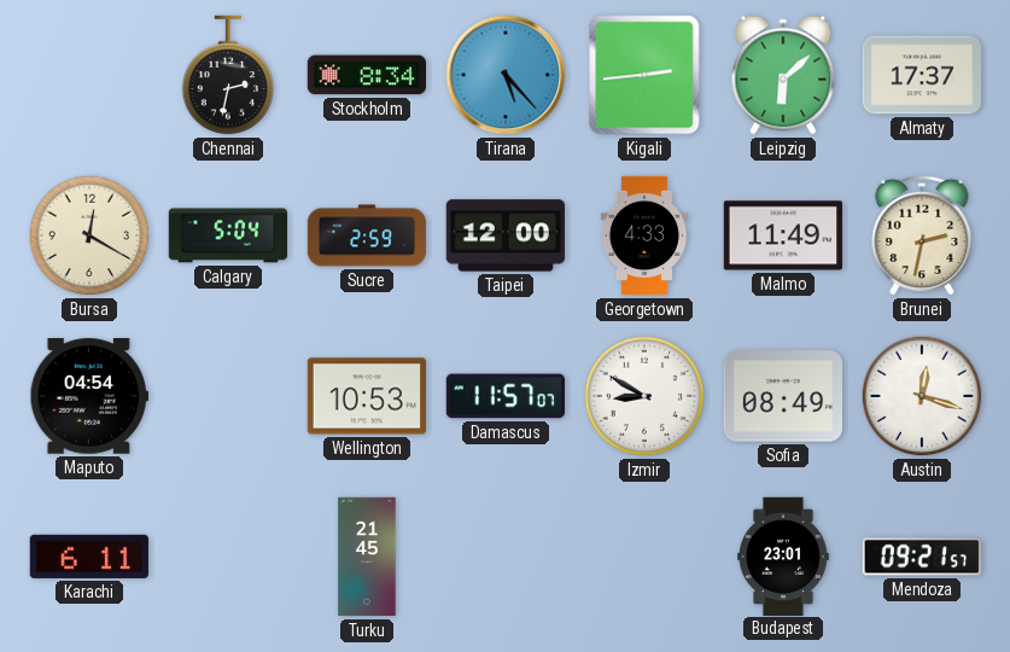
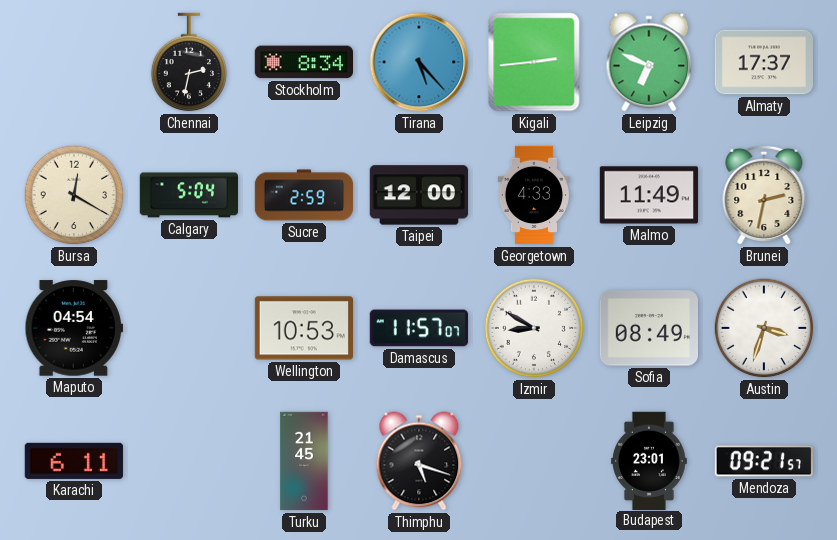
Leipzig: 6:08 -> 6:49
Austin: 12:18 -> 3:33
Thimphu: none -> 5:18
